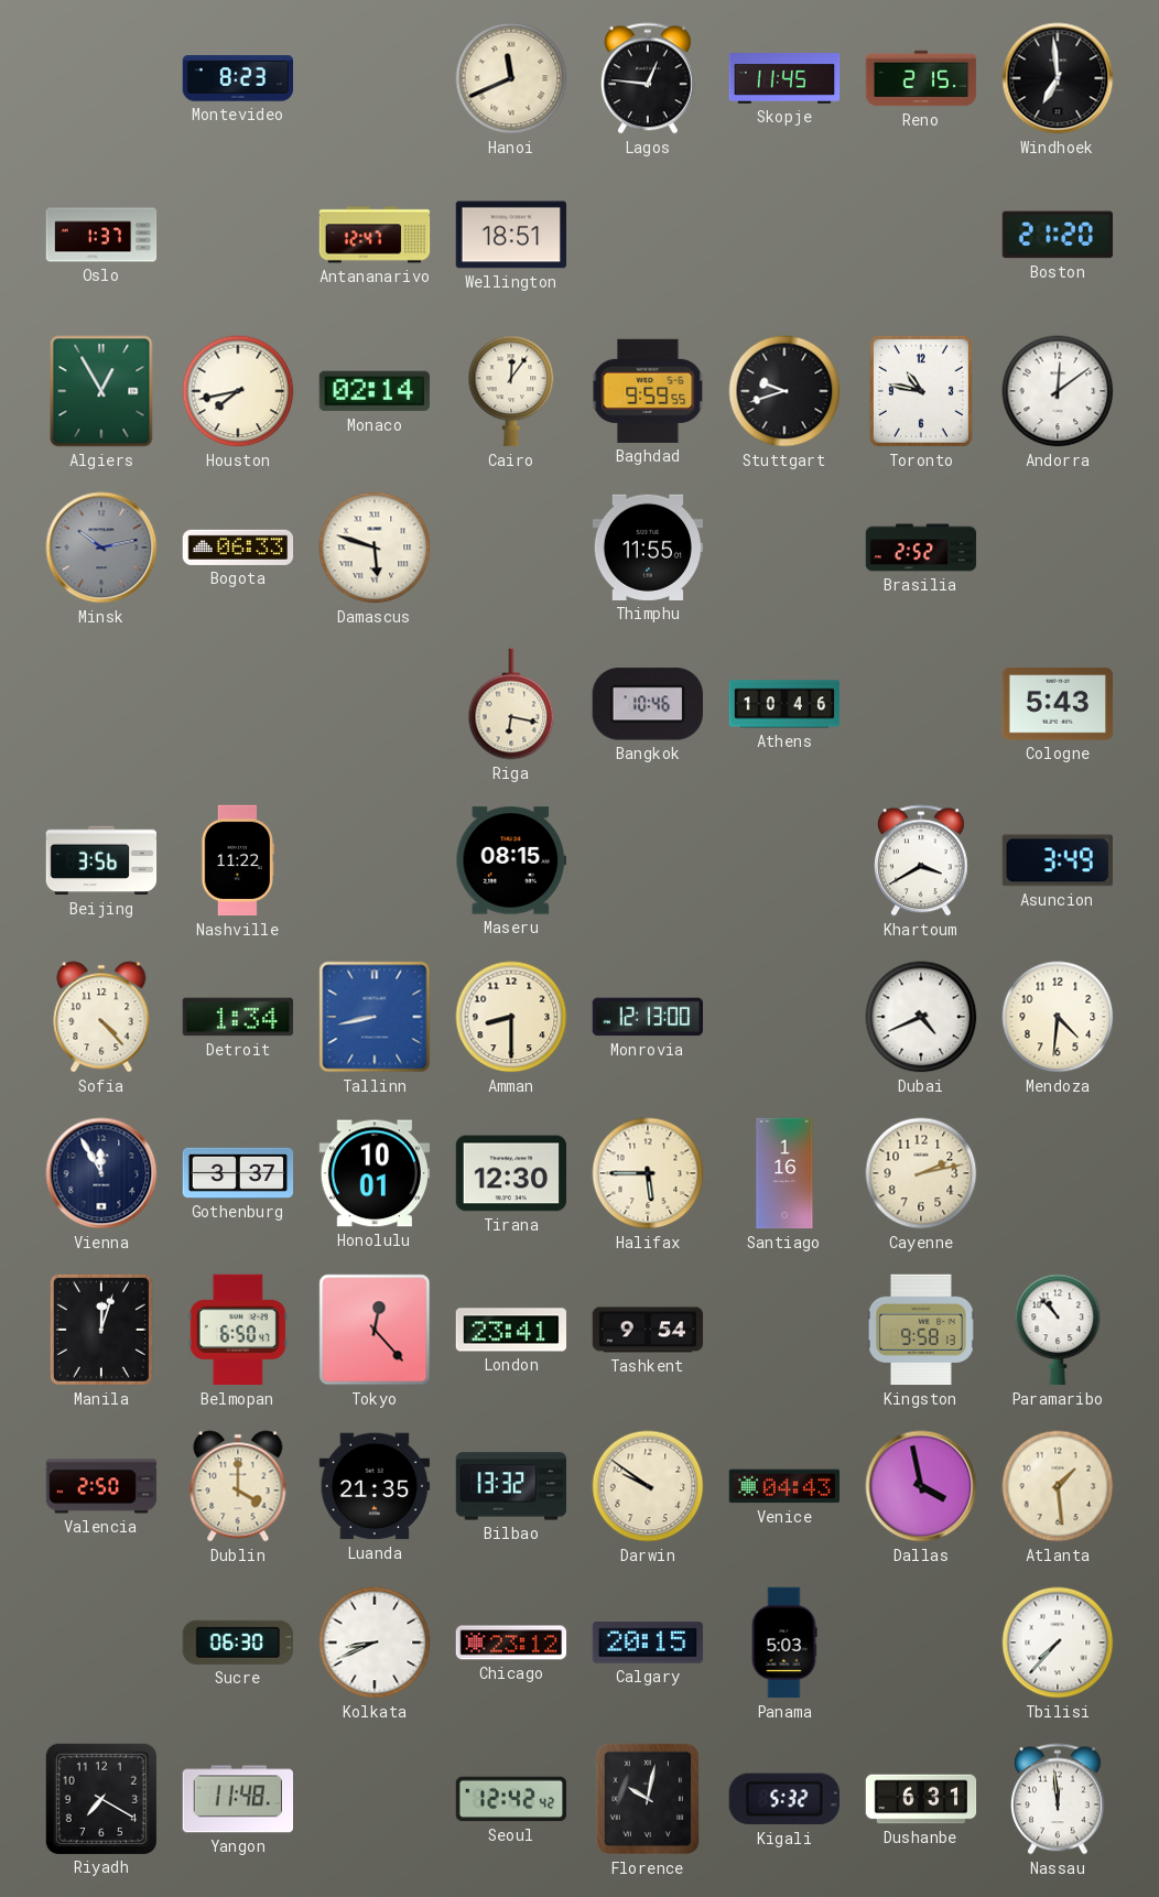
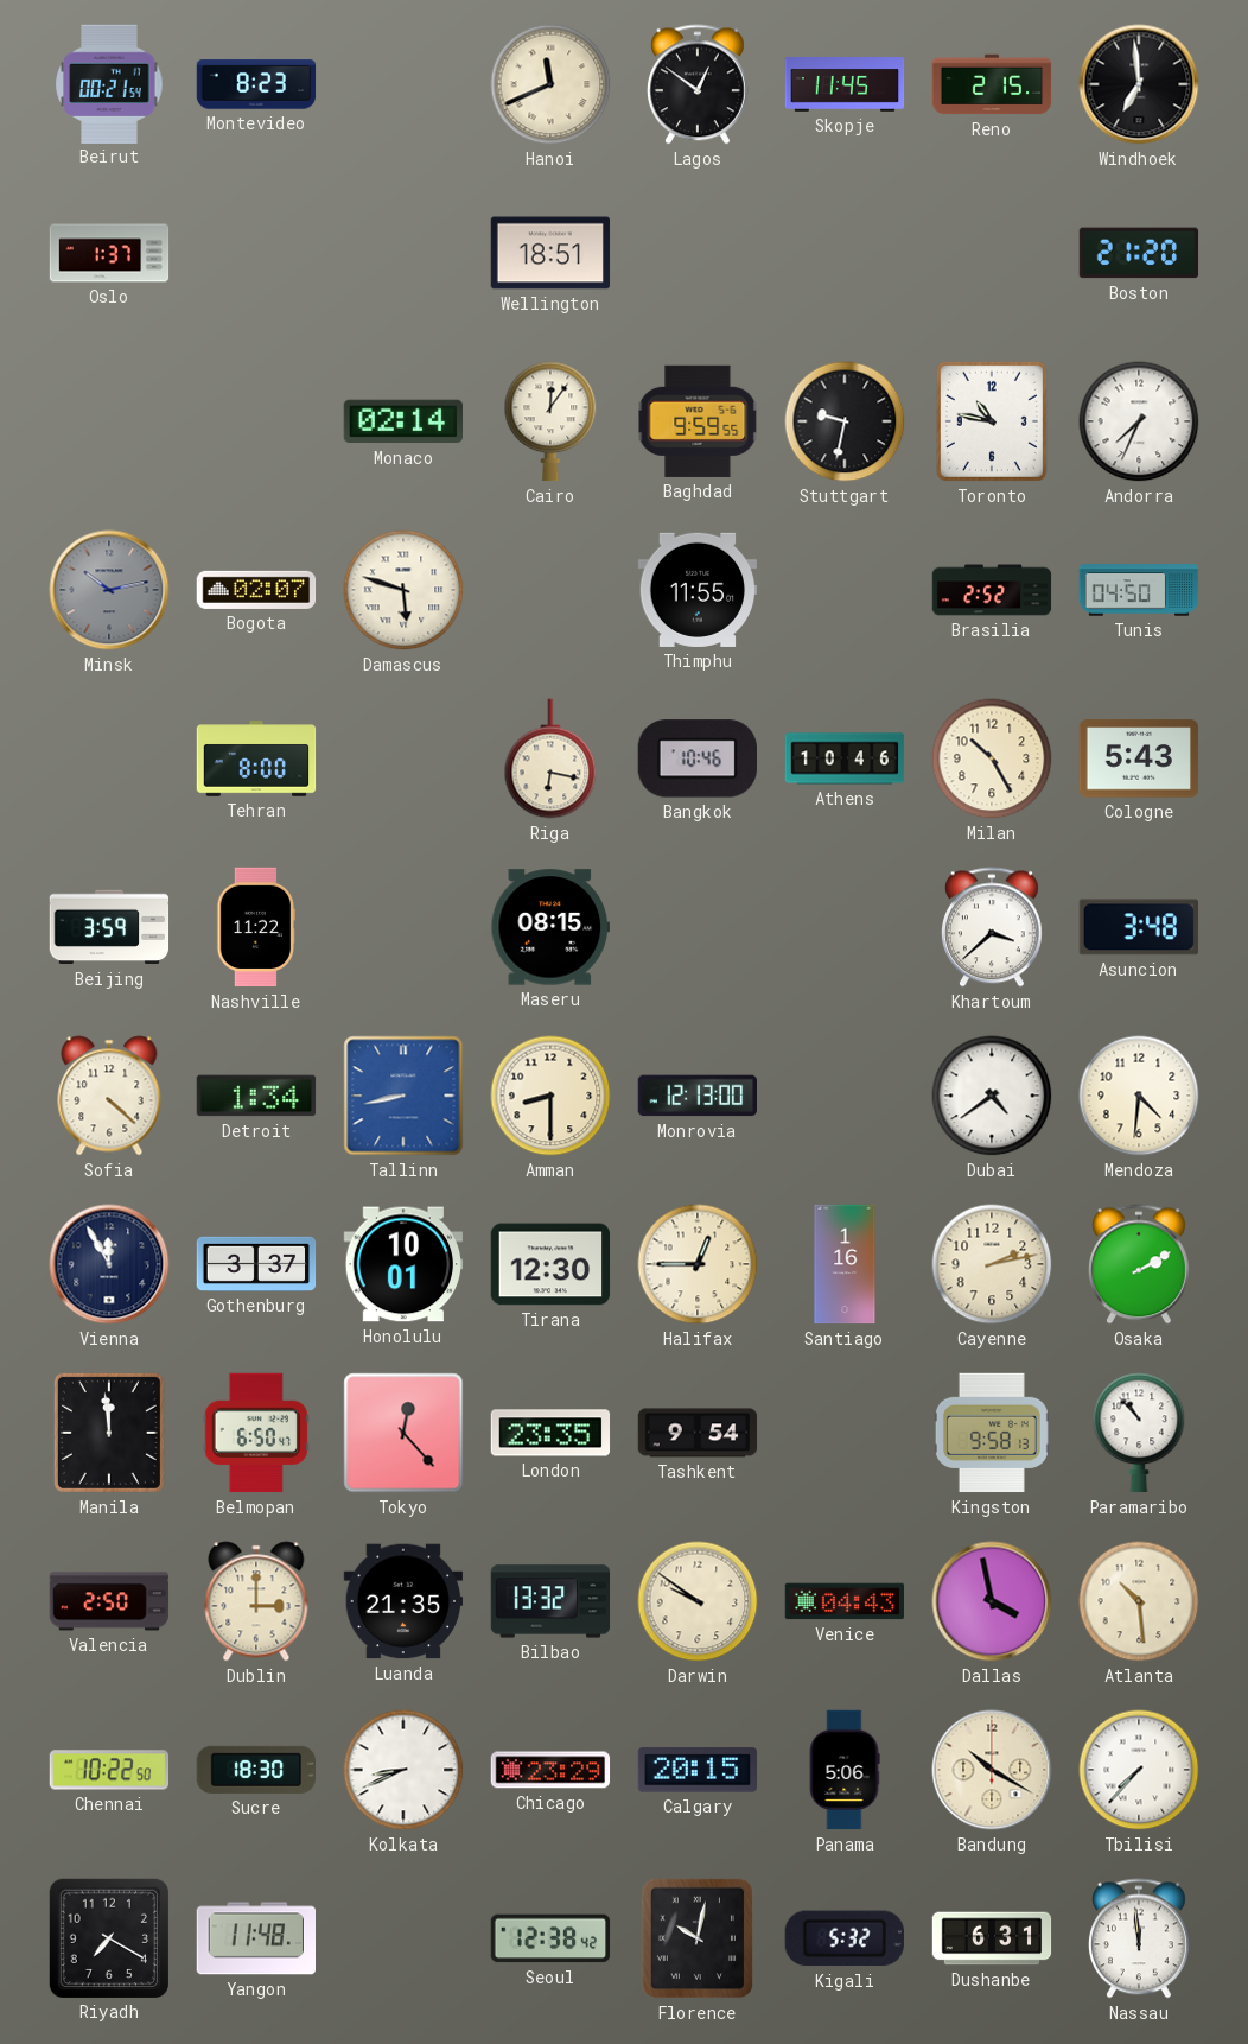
Beirut: none -> 00:21
Lagos: 12:46 -> 12:51
Antananarivo: 12:47 -> none
Algiers: 12:55 -> none
Houston: 7:43 -> none
Stuttgart: 9:42 -> 9:32
Andorra: 12:09 -> 7:34
Bogota: 06:33 -> 02:07
Tunis: none -> 04:50
Tehran: none -> 8:00
Milan: none -> 10:25
Beijing: 3:56 -> 3:59
Khartoum: 3:40 -> 3:38
Asuncion: 3:49 -> 3:48
Sofia: 4:23 -> 4:22
Dubai: 4:41 -> 4:39
Halifax: 5:45 -> 12:45
Osaka: none -> 2:10
Manila: 12:03 -> 11:59
London: 23:41 -> 23:35
Dublin: 4:00 -> 3:00
Atlanta: 1:29 -> 10:29
Chennai: none -> 10:22
Sucre: 06:30 -> 18:30
Chicago: 23:12 -> 23:29
Panama: 5:03 -> 5:06
Bandung: none -> 10:20
Seoul: 12:42 -> 12:38
